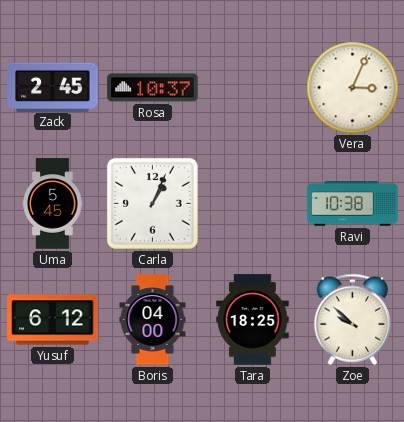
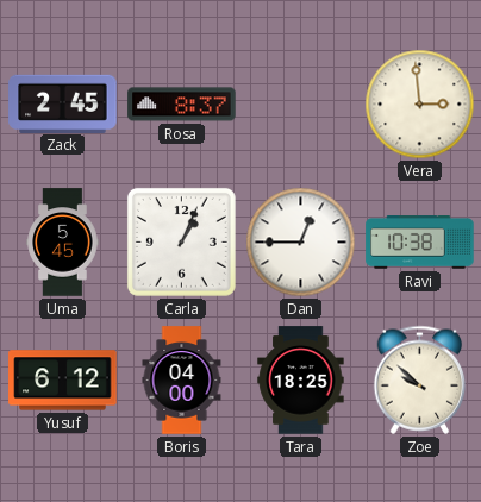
Rosa: 10:37 -> 8:37
Vera: 3:04 -> 2:59
Dan: none -> 12:45
